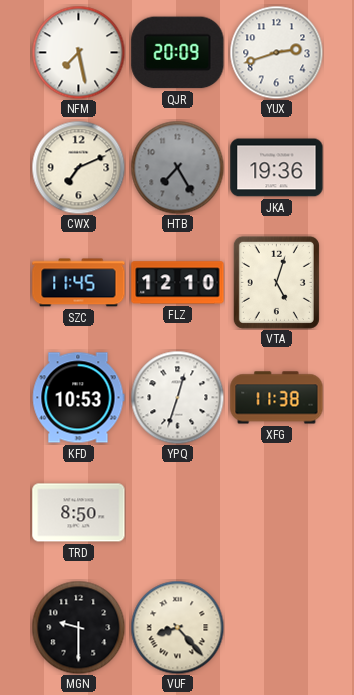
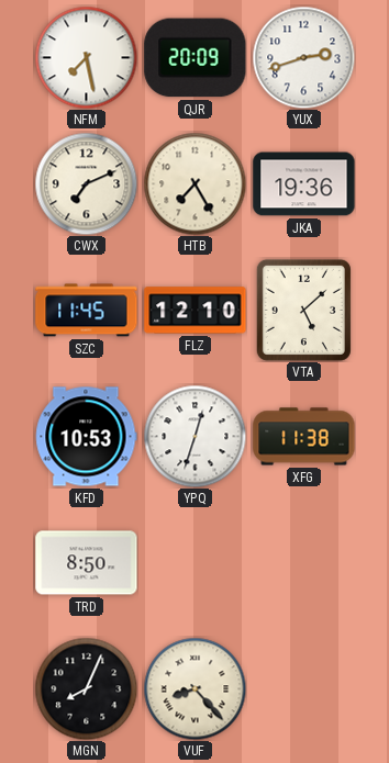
HTB dial: grey -> cream
VTA: 5:03 -> 5:08
MGN: 9:30 -> 8:04
